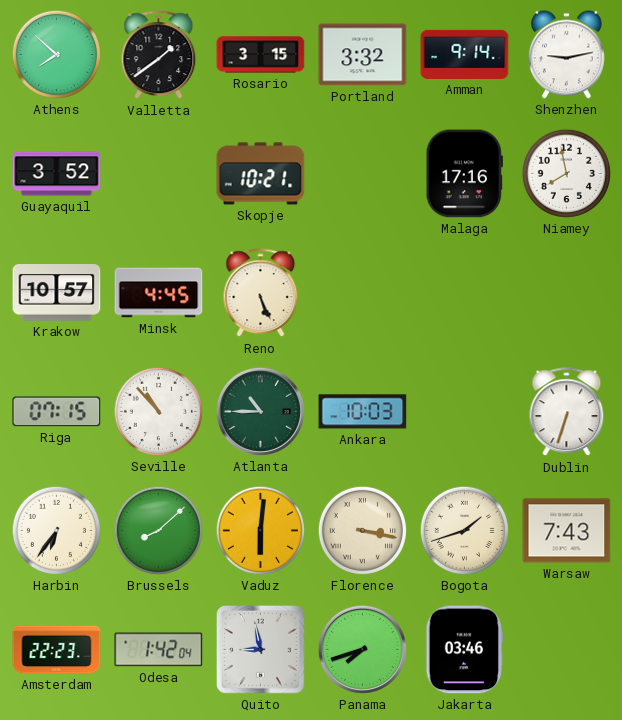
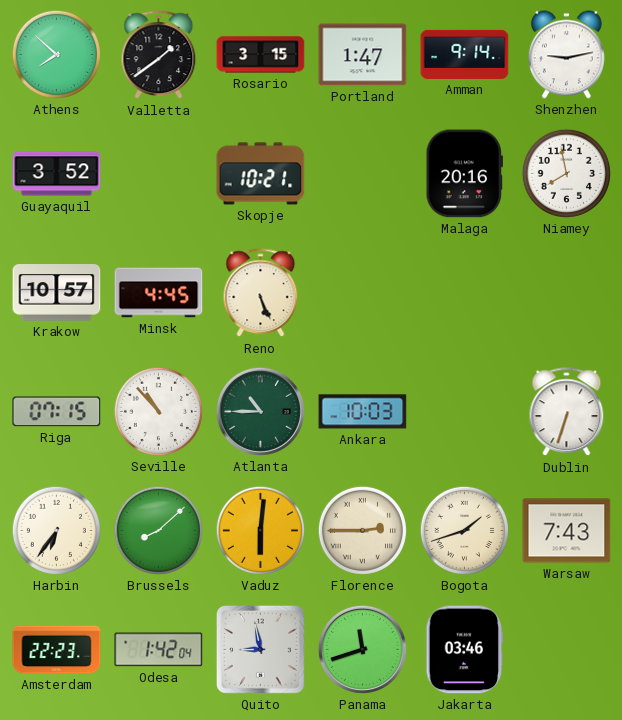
Portland: 3:32 -> 1:47
Malaga: 17:16 -> 20:16
Florence: 3:17 -> 2:45
Panama: 7:42 -> 11:42
